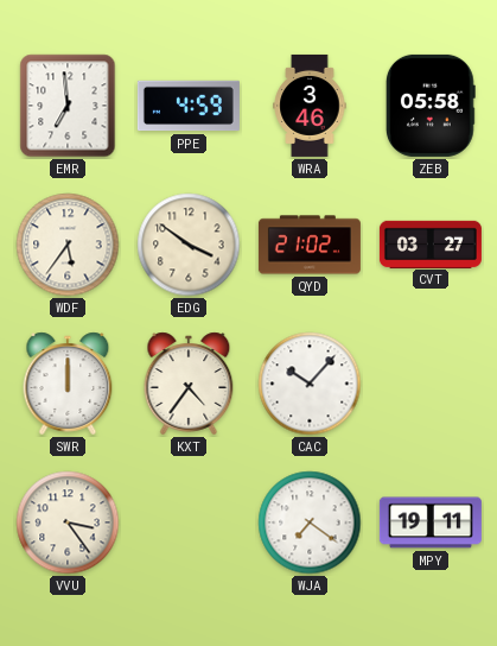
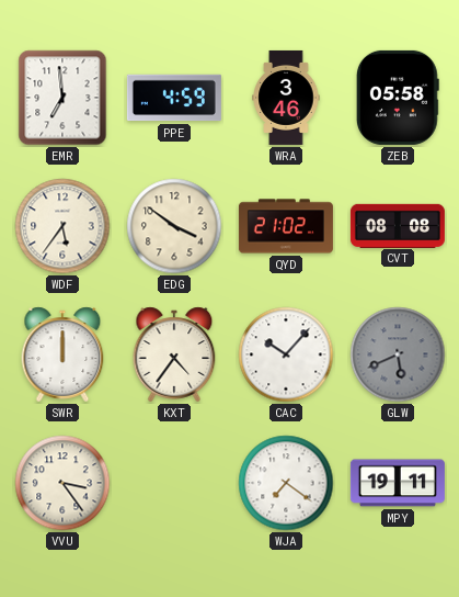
CVT: 03:27 -> 08:08
GLW: none -> 5:41
